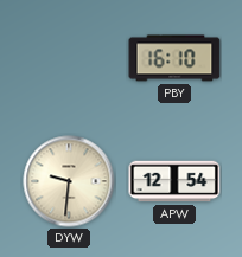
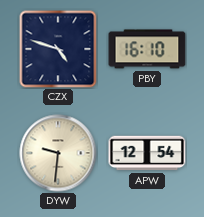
CZX: none -> 4:48
